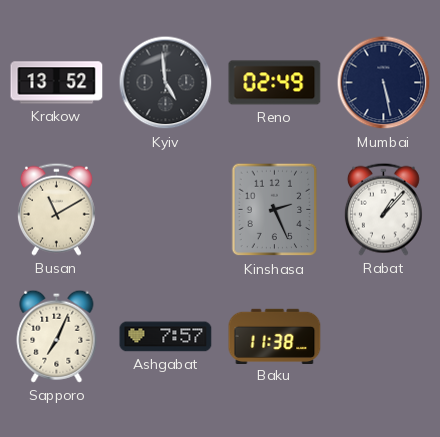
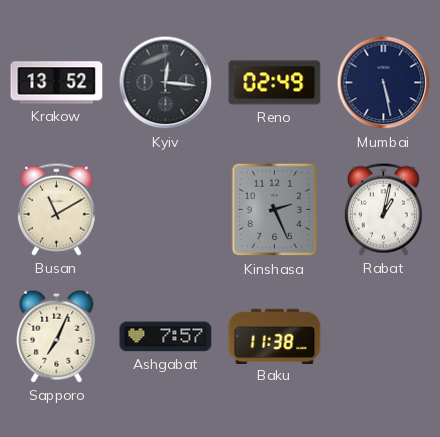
Kyiv: 4:59 -> 12:16
Rabat: 1:07 -> 1:02
